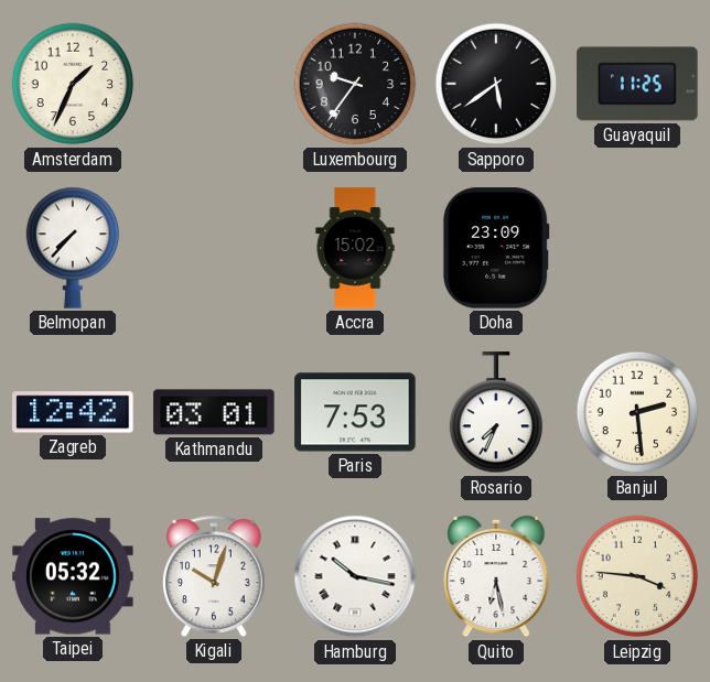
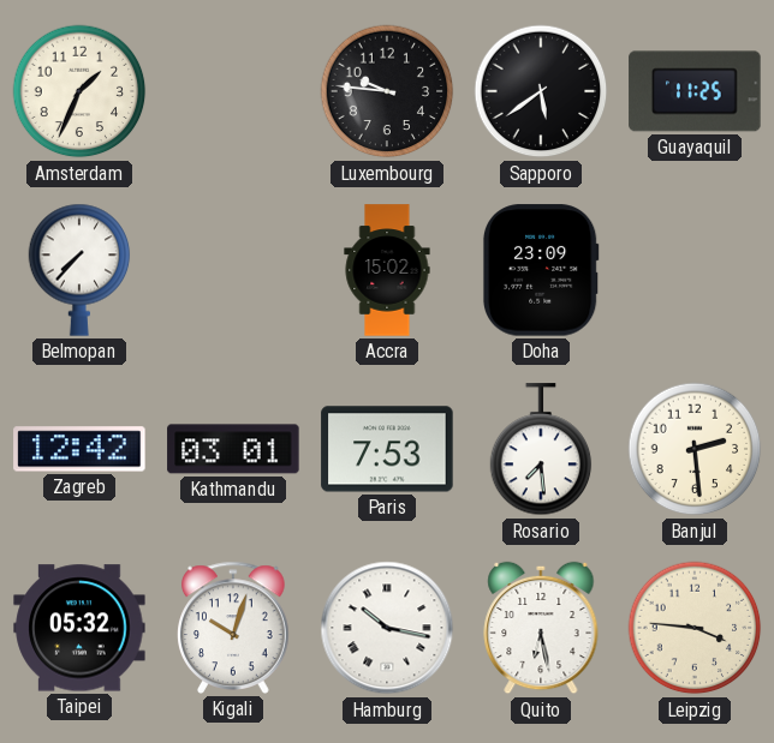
Luxembourg: 9:36 -> 9:46
Rosario: 7:34 -> 7:29
